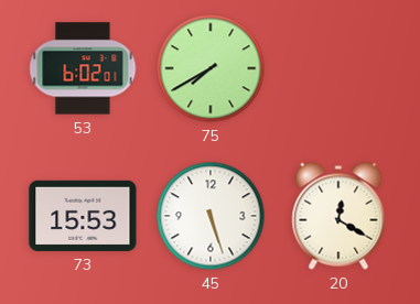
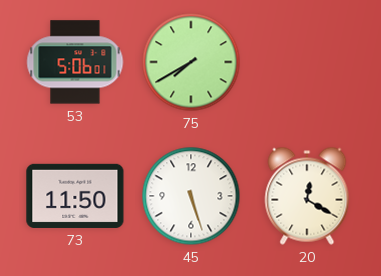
53: 6:02 -> 5:06
73: 15:53 -> 11:50
